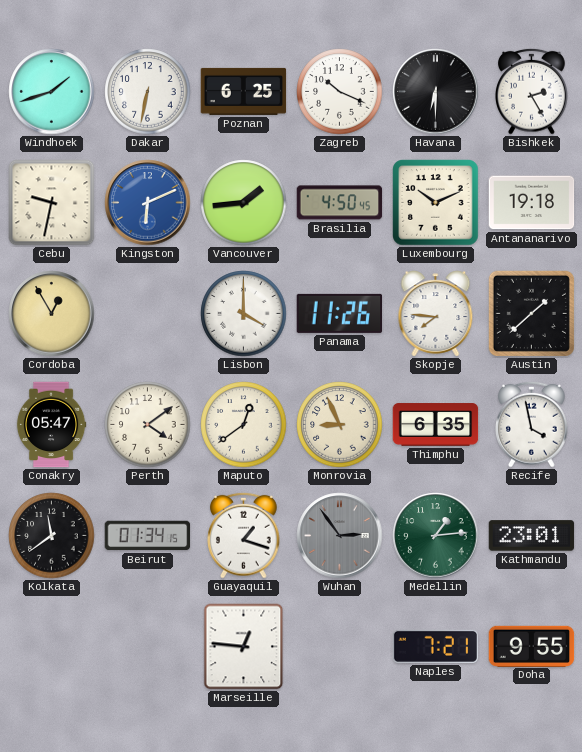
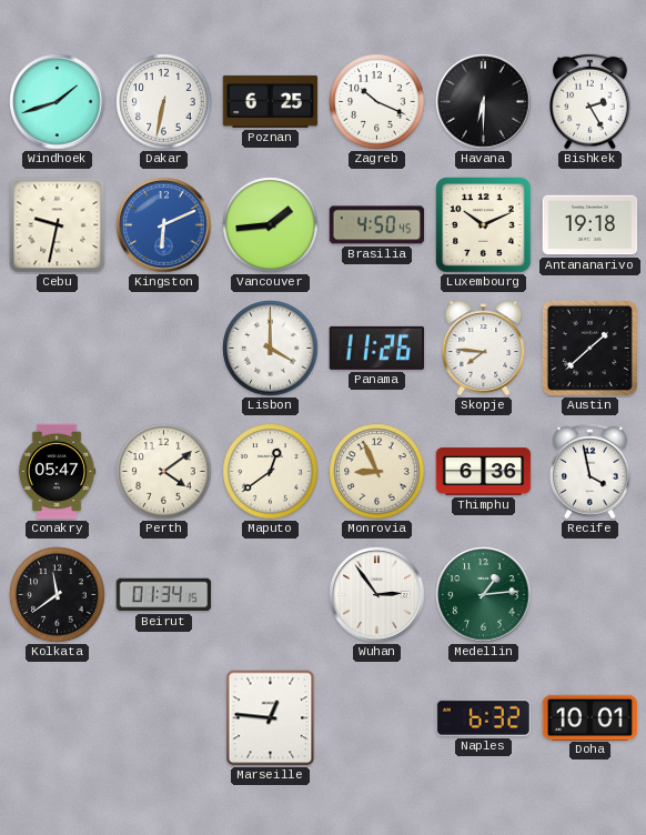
Cordoba: 12:55 -> none
Thimphu: 6:35 -> 6:36
Guayaquil: 1:18 -> none
Wuhan dial: grey -> white
Kathmandu: 23:01 -> none
Naples: 7:21 -> 6:32
Doha: 9:55 -> 10:01
